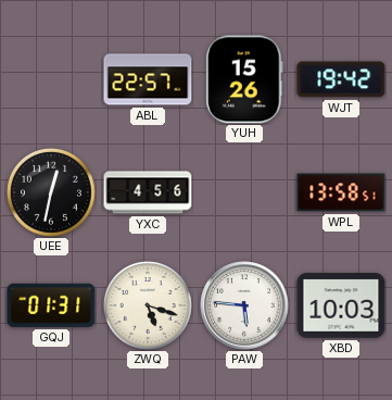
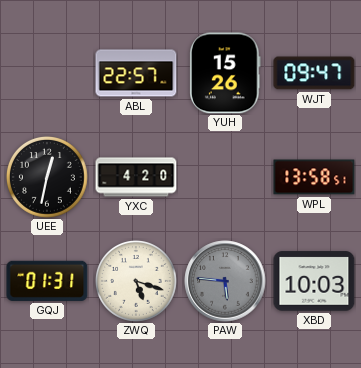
WJT: 19:42 -> 09:47
YXC: 4:56 -> 4:20
PAW dial: white -> grey
